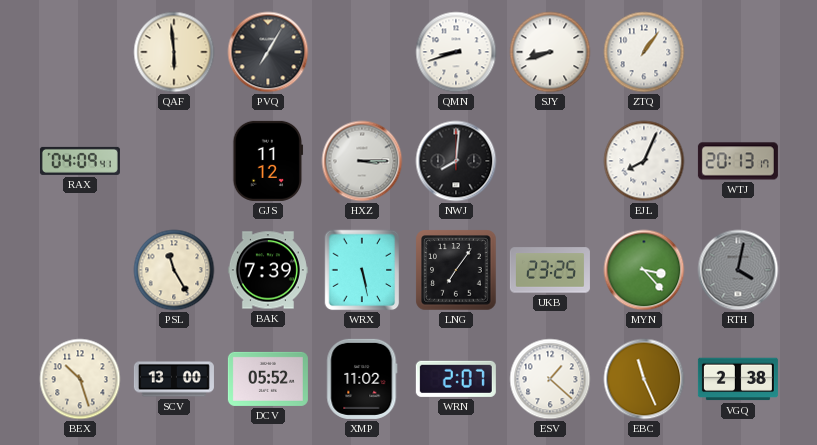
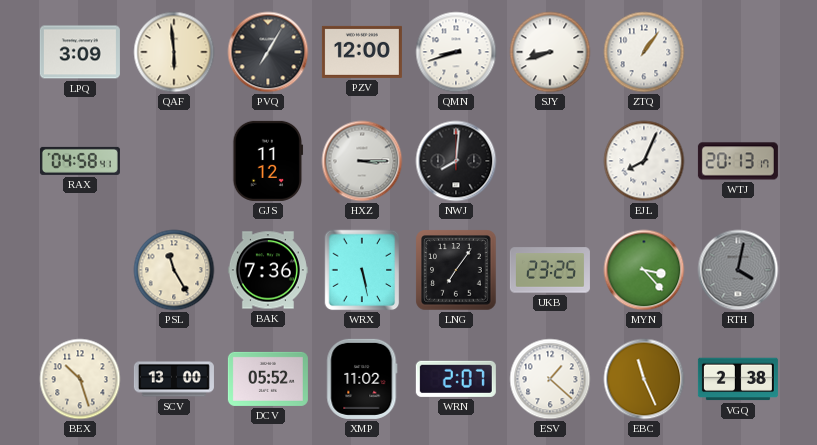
LPQ: none -> 3:09
PZV: none -> 12:00
RAX: 04:09 -> 04:58
BAK: 7:39 -> 7:36
